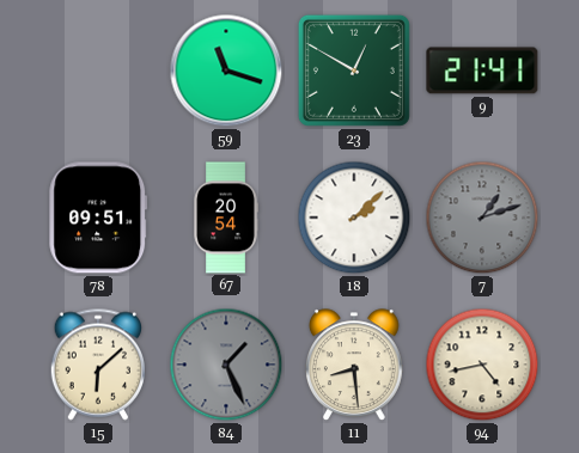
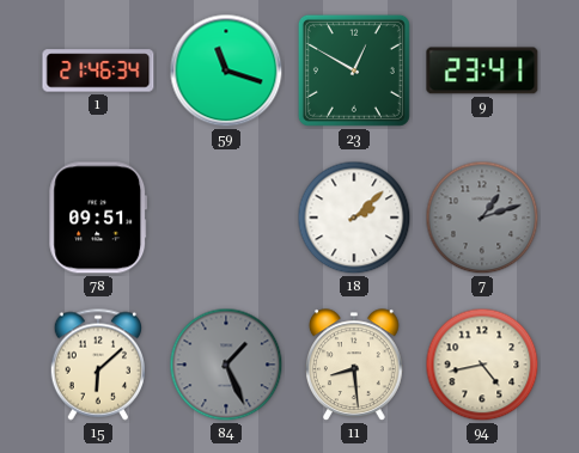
1: none -> 21:46
9: 21:41 -> 23:41
67: 20:54 -> none
